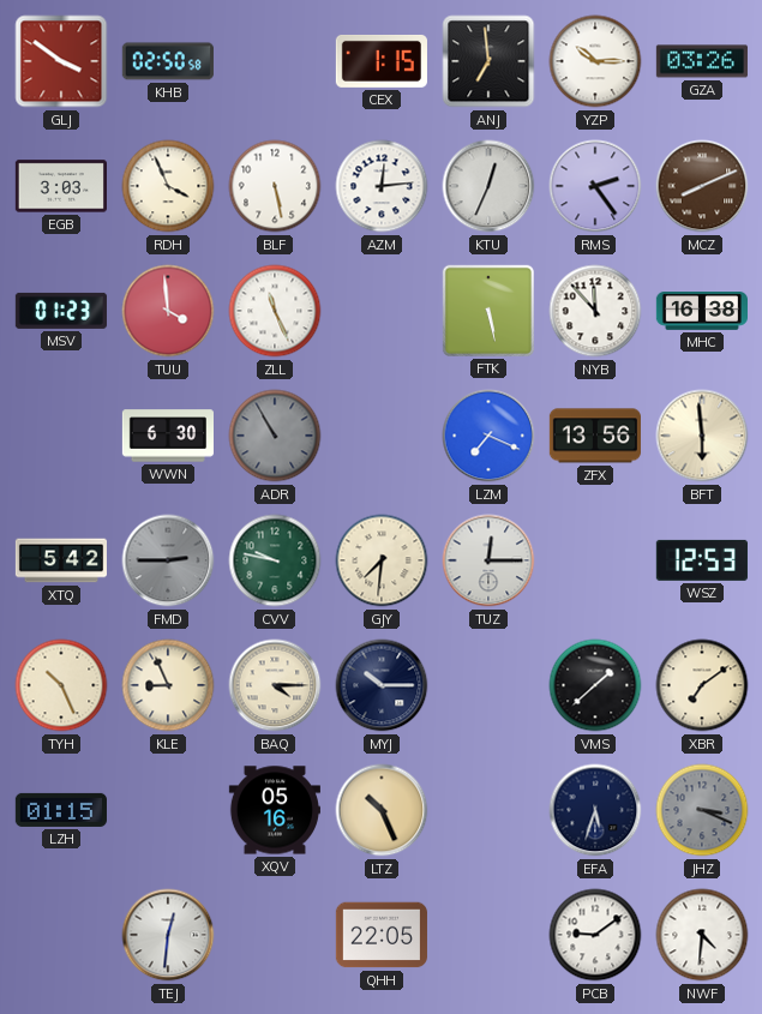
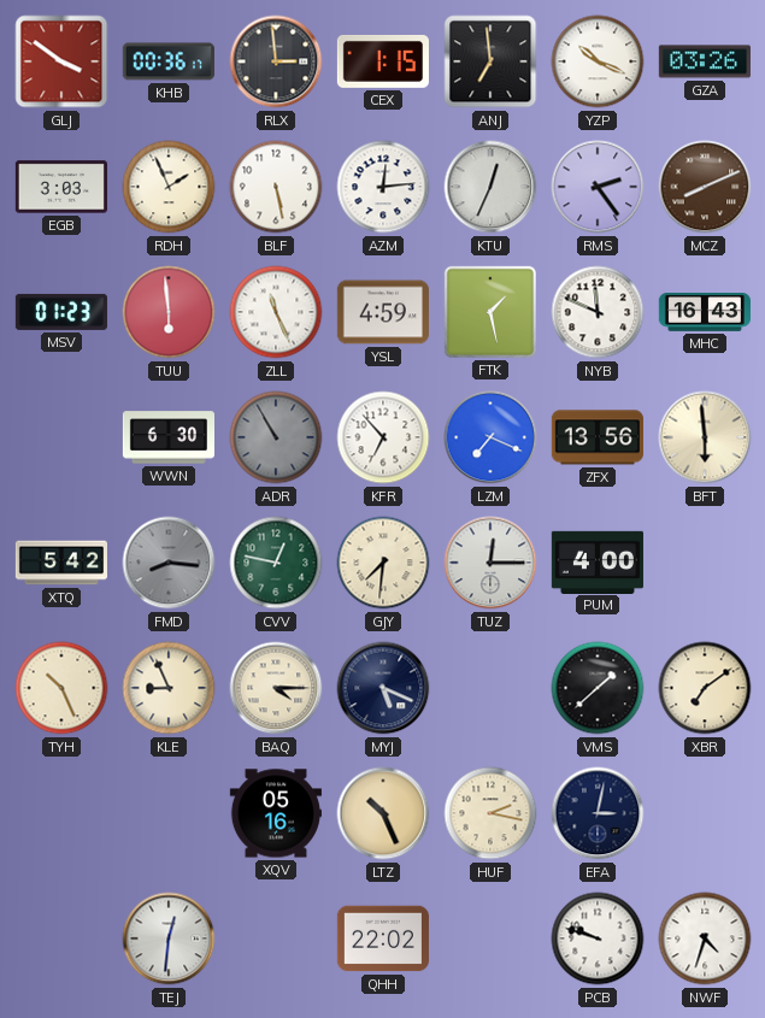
KHB: 02:50 -> 00:36
RLX: none -> 2:59
YZP: 10:15 -> 10:19
RDH: 3:56 -> 1:56
TUU: 3:59 -> 5:59
YSL: none -> 4:59
FTK: 5:28 -> 1:28
NYB: 11:53 -> 11:49
MHC: 16:38 -> 16:43
KFR: none -> 6:53
FMD: 2:45 -> 8:16
CVV: 9:47 -> 12:47
PUM: none -> 4:00
WSZ: 12:53 -> none
MYJ: 10:15 -> 5:19
LZH: 01:15 -> none
HUF: none -> 2:17
EFA: 5:33 -> 3:02
JHZ: 3:19 -> none
QHH: 22:05 -> 22:02
PCB: 9:09 -> 9:48
NWF: 4:31 -> 4:33
